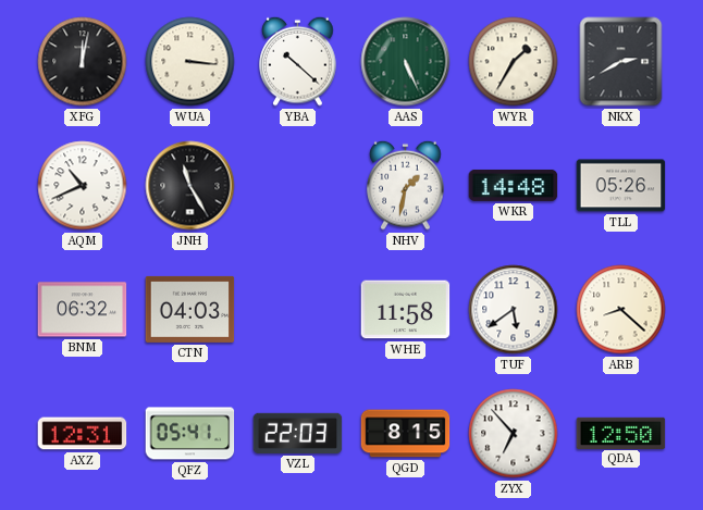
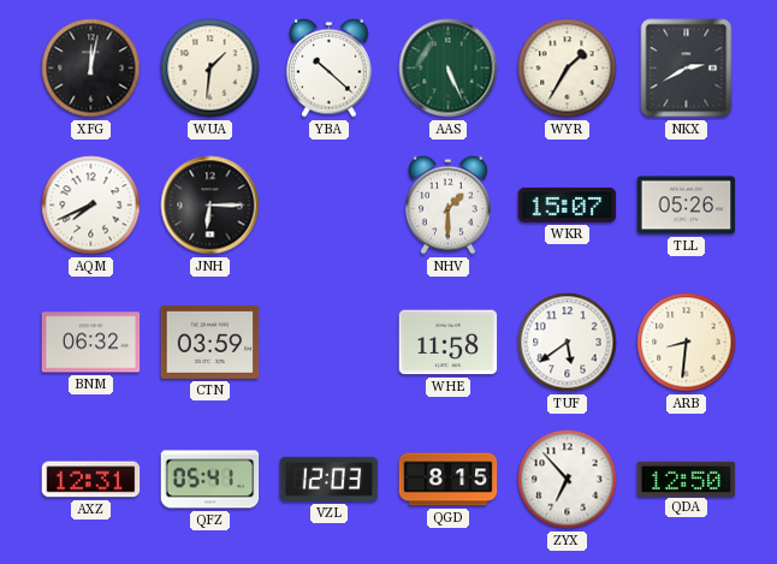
WUA: 3:16 -> 1:31
AQM: 10:41 -> 7:41
JNH: 11:25 -> 6:15
NHV: 1:32 -> 1:30
WKR: 14:48 -> 15:07
CTN: 04:03 -> 03:59
ARB: 8:22 -> 8:31
VZL: 22:03 -> 12:03
